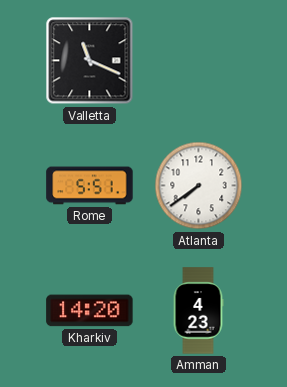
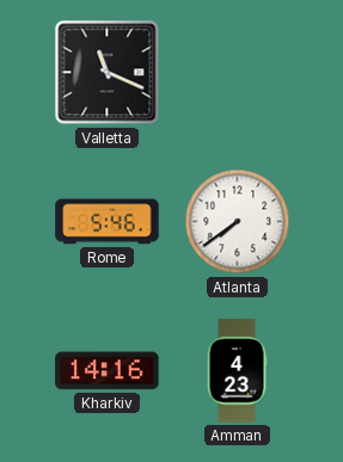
Rome: 5:51 -> 5:46
Kharkiv: 14:20 -> 14:16
